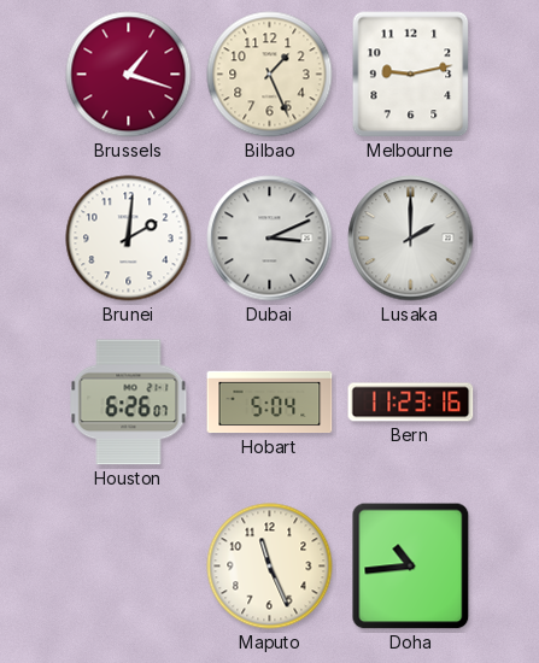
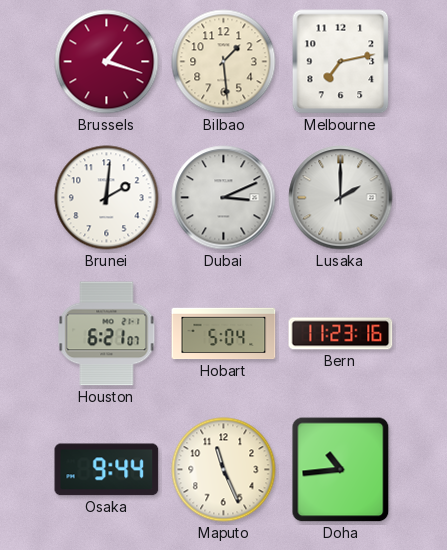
Bilbao: 1:26 -> 1:29
Melbourne: 9:13 -> 7:13
Houston: 6:26 -> 6:21
Osaka: none -> 9:44
